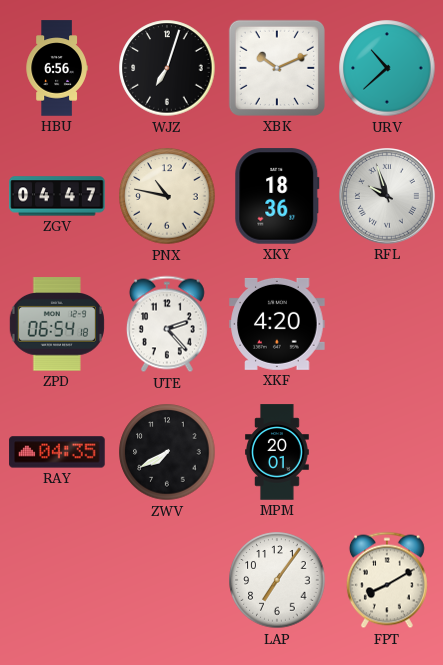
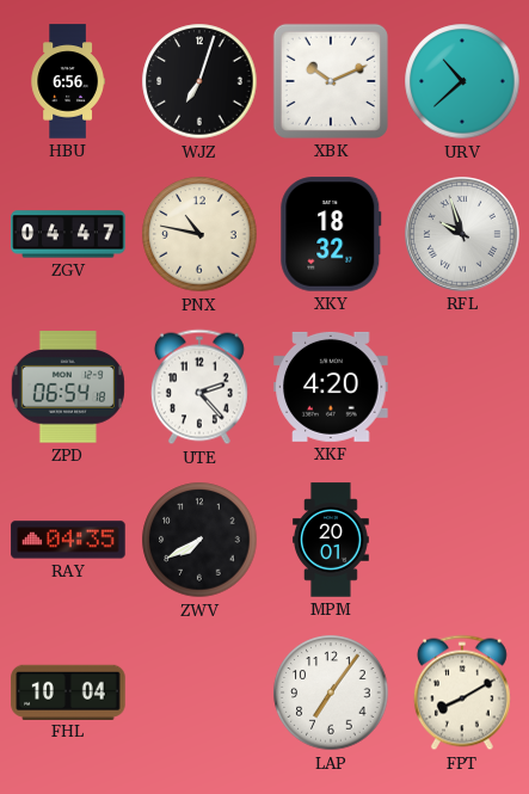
XKY: 18:36 -> 18:32
FHL: none -> 10:04
